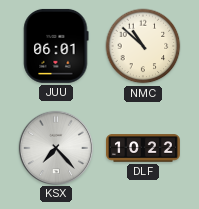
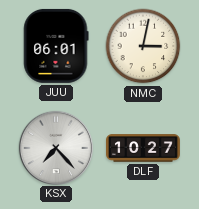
NMC: 10:52 -> 3:02
DLF: 10:22 -> 10:27
